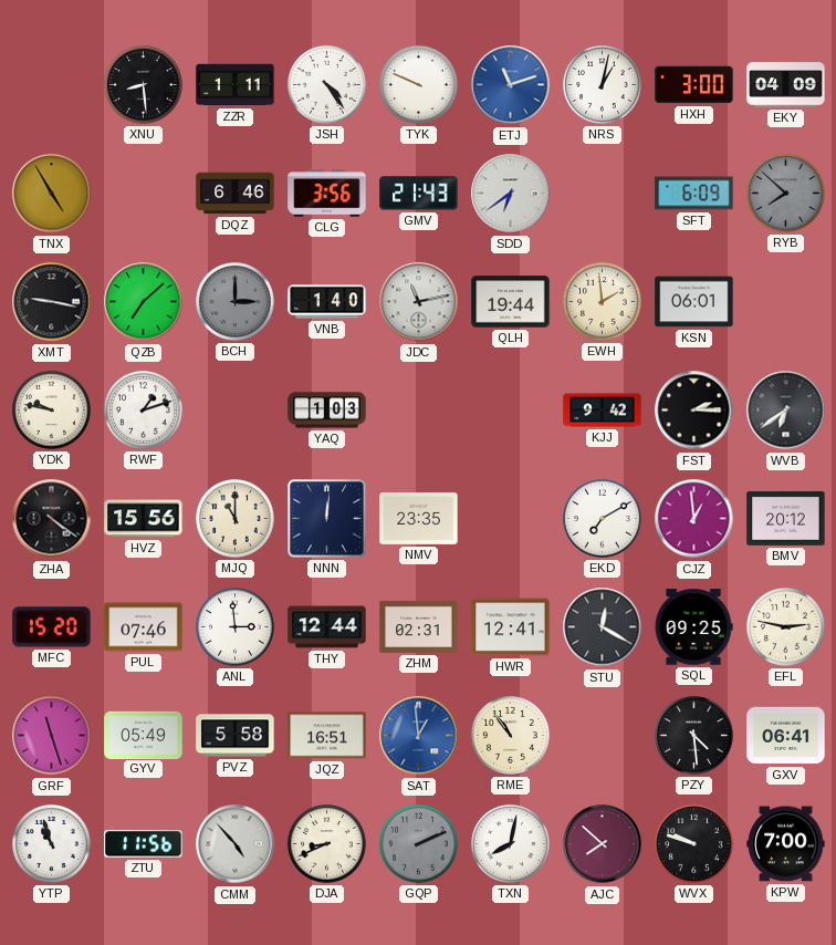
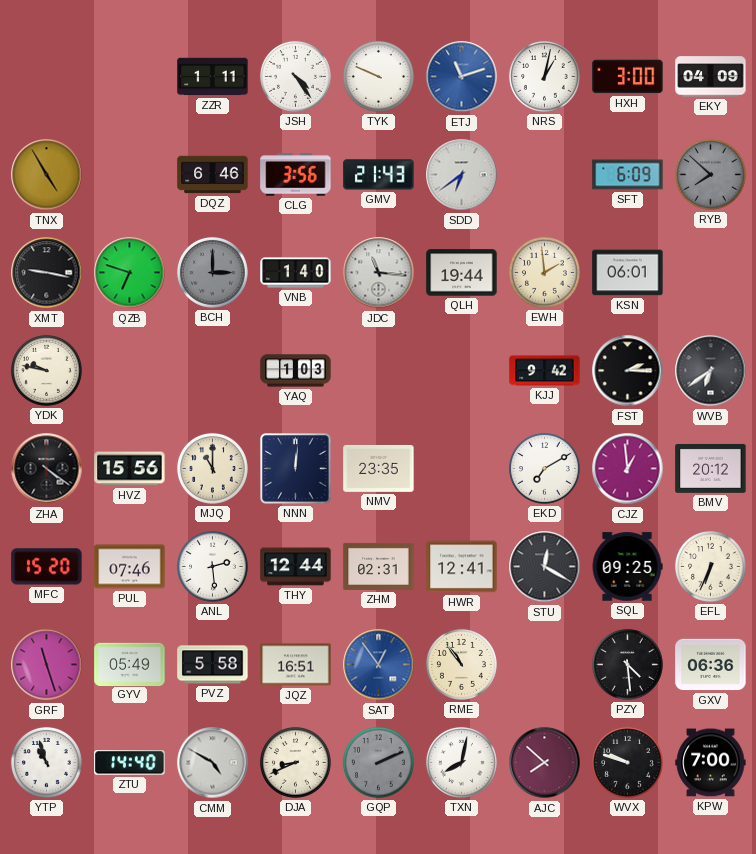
XNU: 8:29 -> none
QZB: 7:08 -> 6:48
JDC: 11:13 -> 11:16
RWF: 1:12 -> none
ANL: 2:59 -> 2:29
EFL: 2:47 -> 6:34
SAT: 12:59 -> 12:54
GXV: 06:41 -> 06:36
ZTU: 11:56 -> 14:40
CMM: 4:53 -> 4:50
